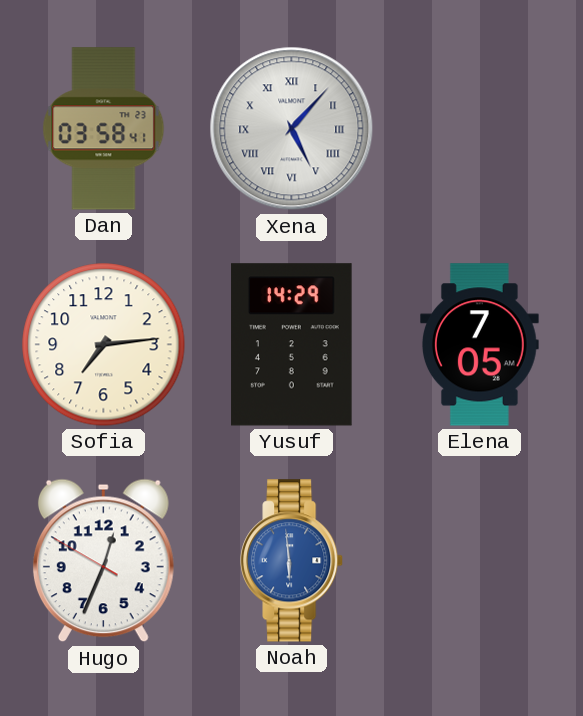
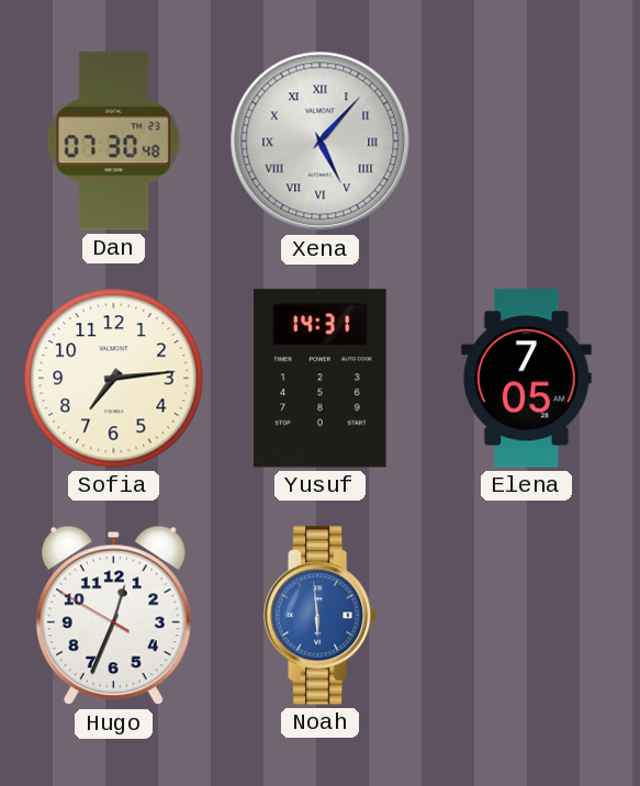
Dan: 03:58 -> 07:30
Yusuf: 14:29 -> 14:31
